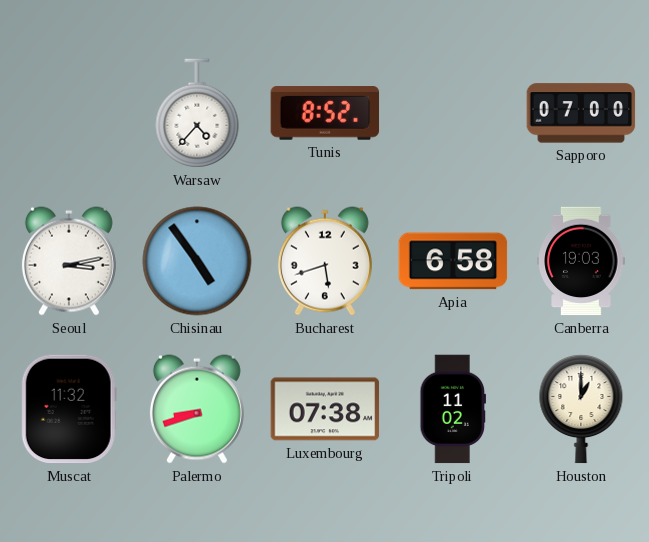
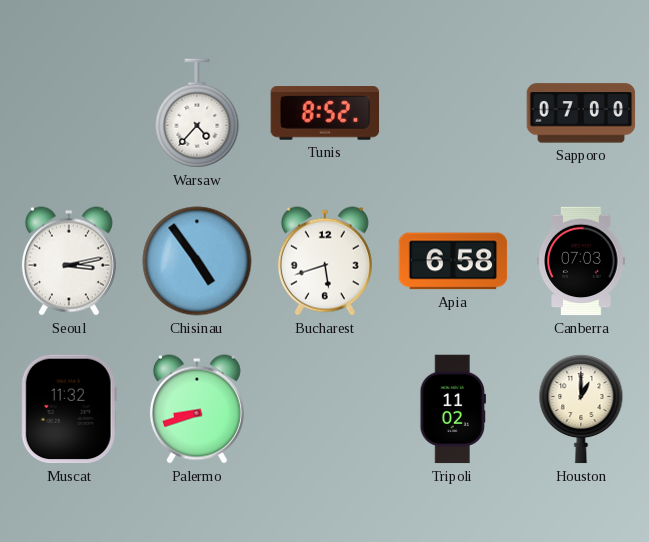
Canberra: 19:03 -> 07:03
Luxembourg: 07:38 -> none
